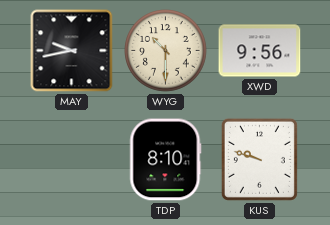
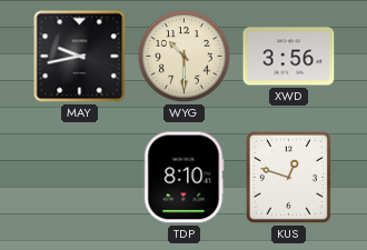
XWD: 9:56 -> 3:56
KUS: 9:48 -> 12:48
